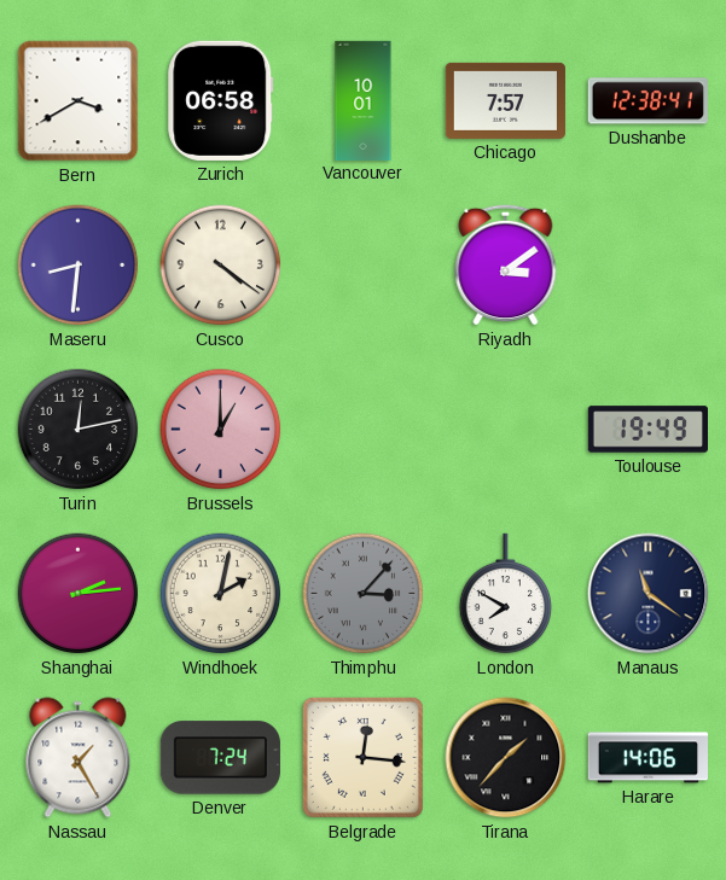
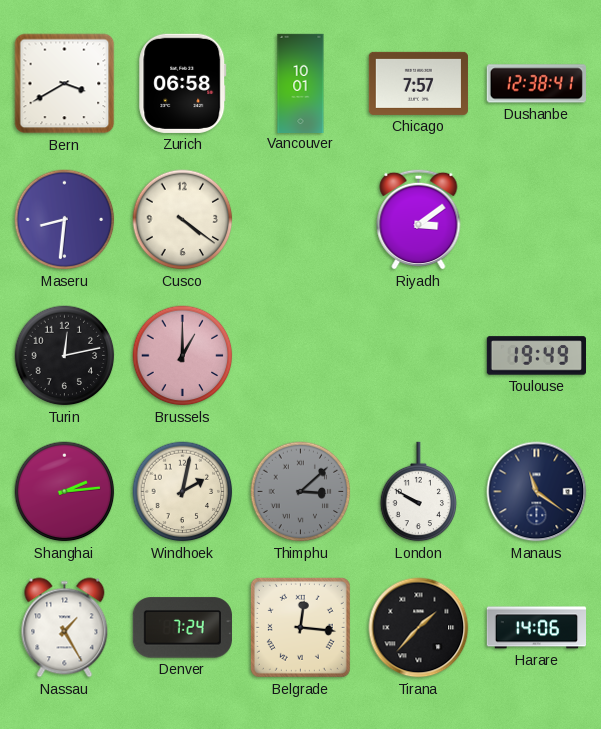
Thimphu: 3:07 -> 3:08
London: 7:50 -> 9:50
